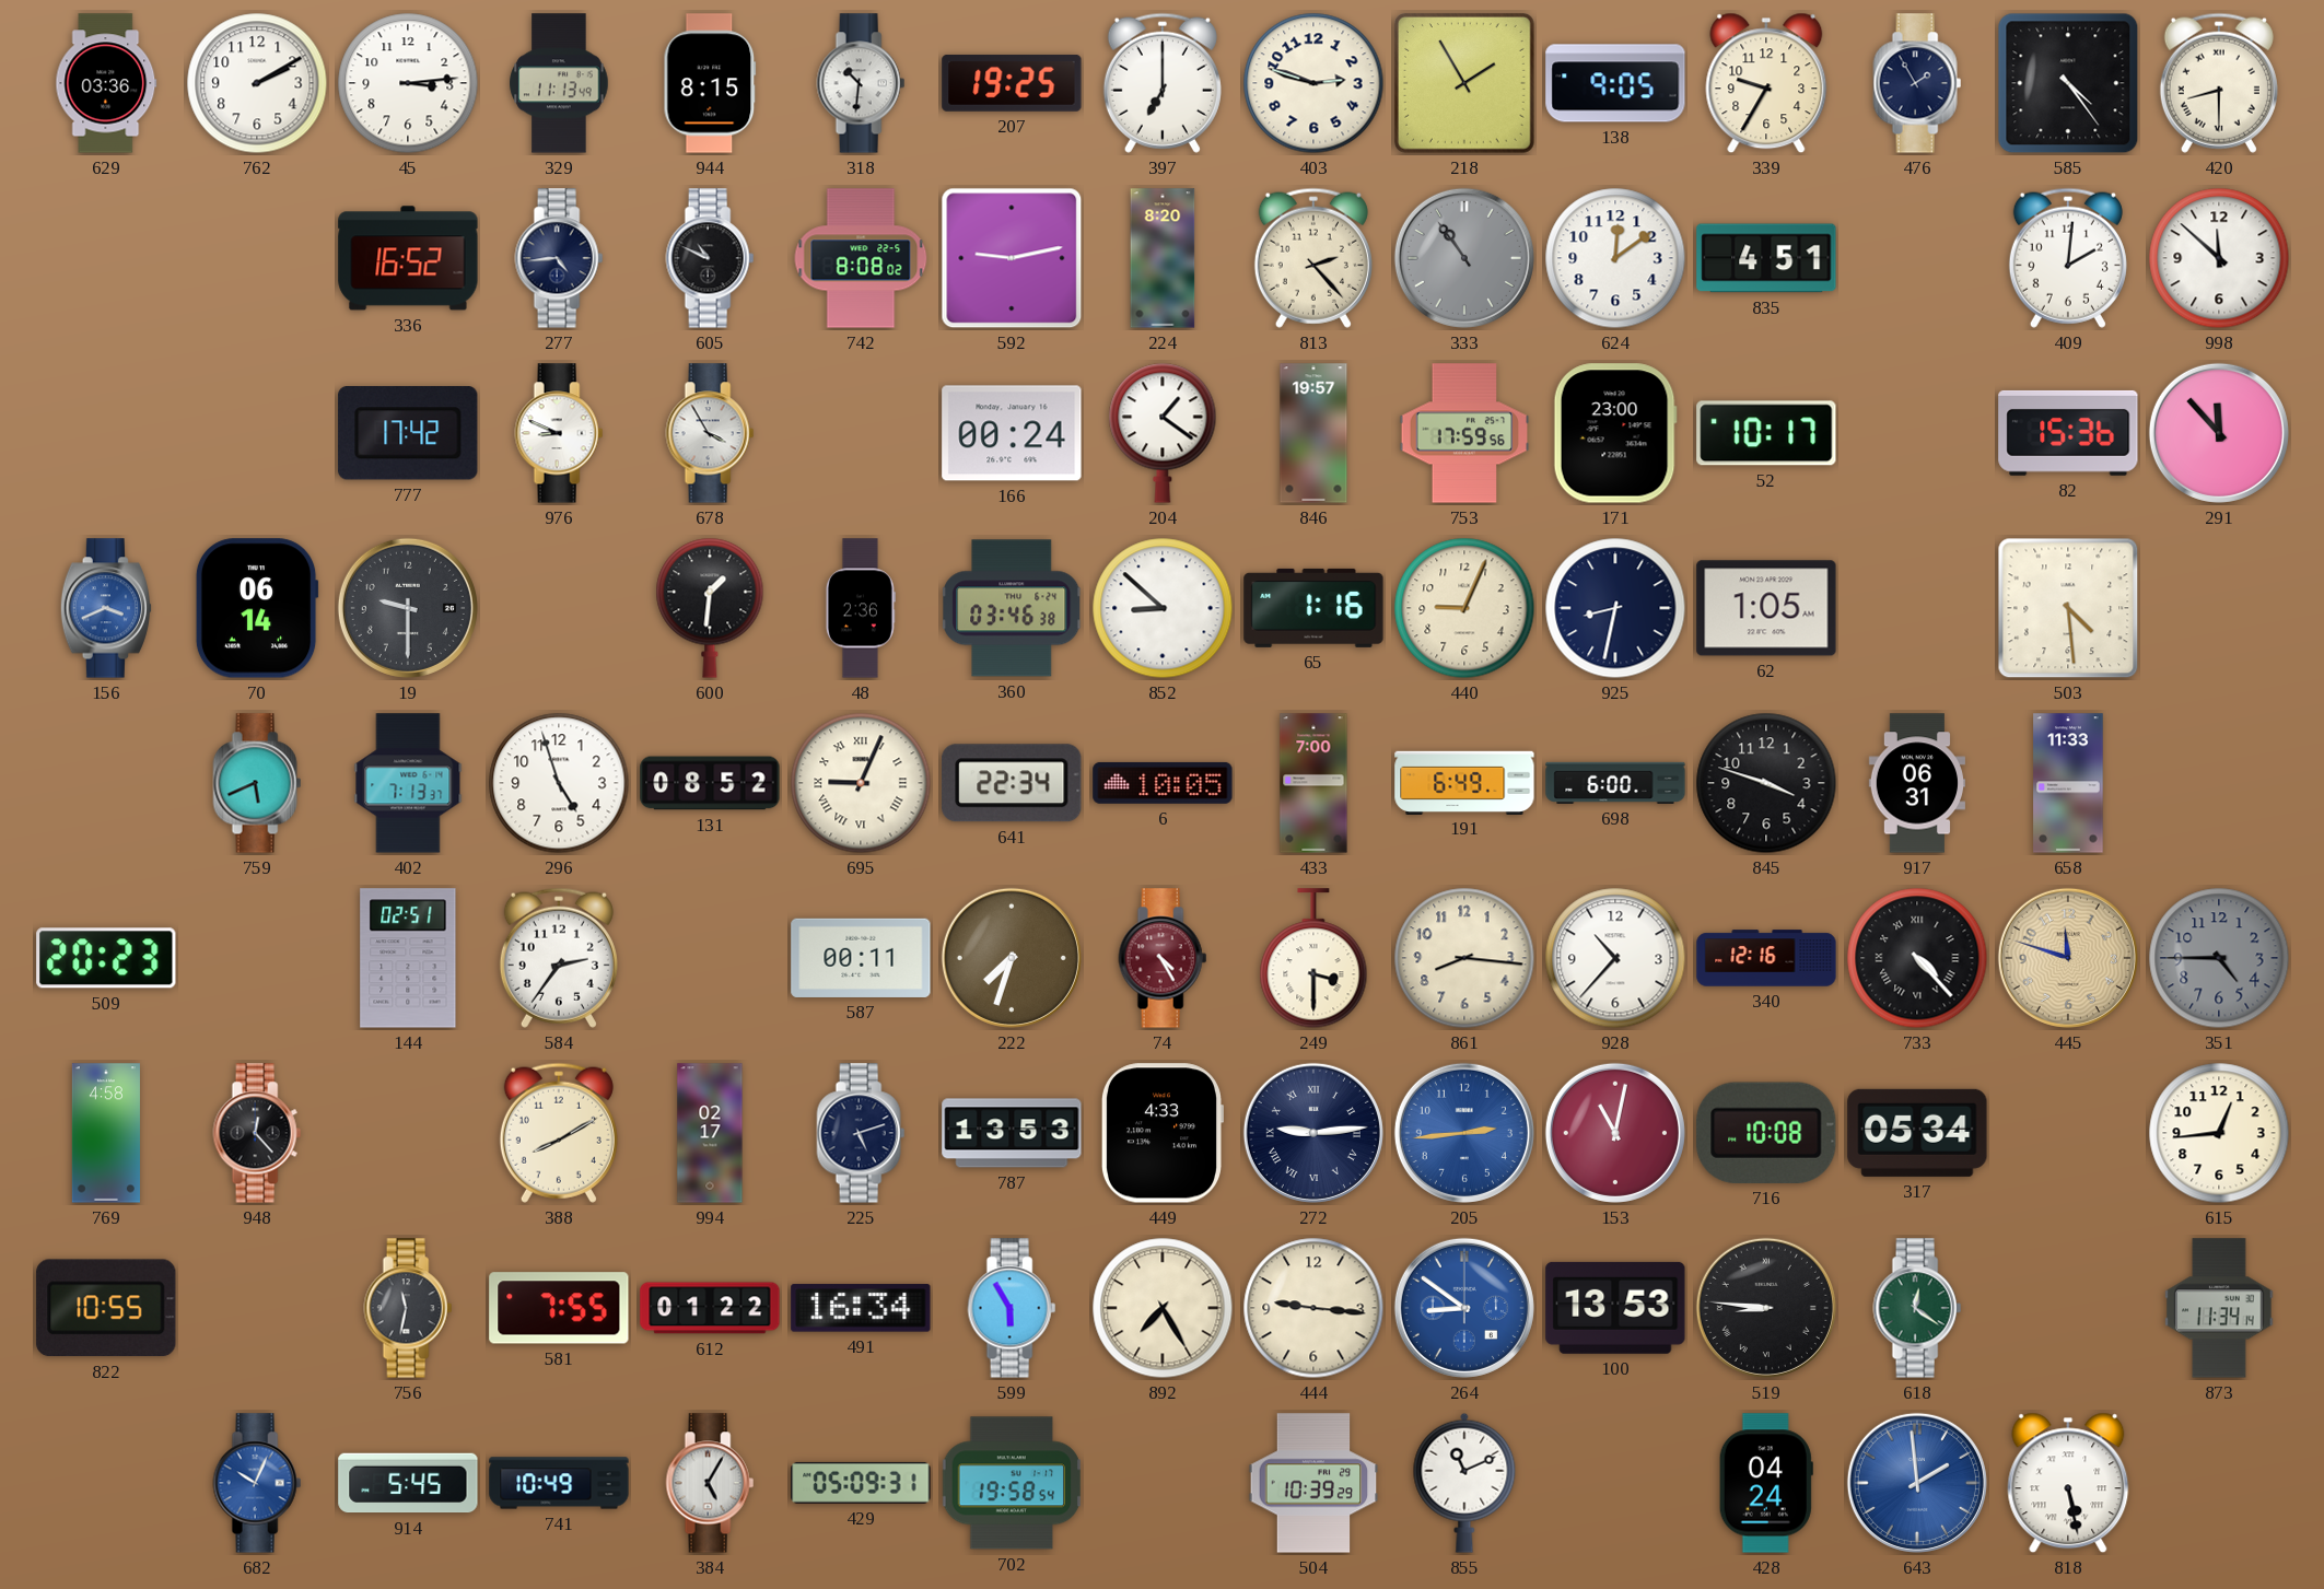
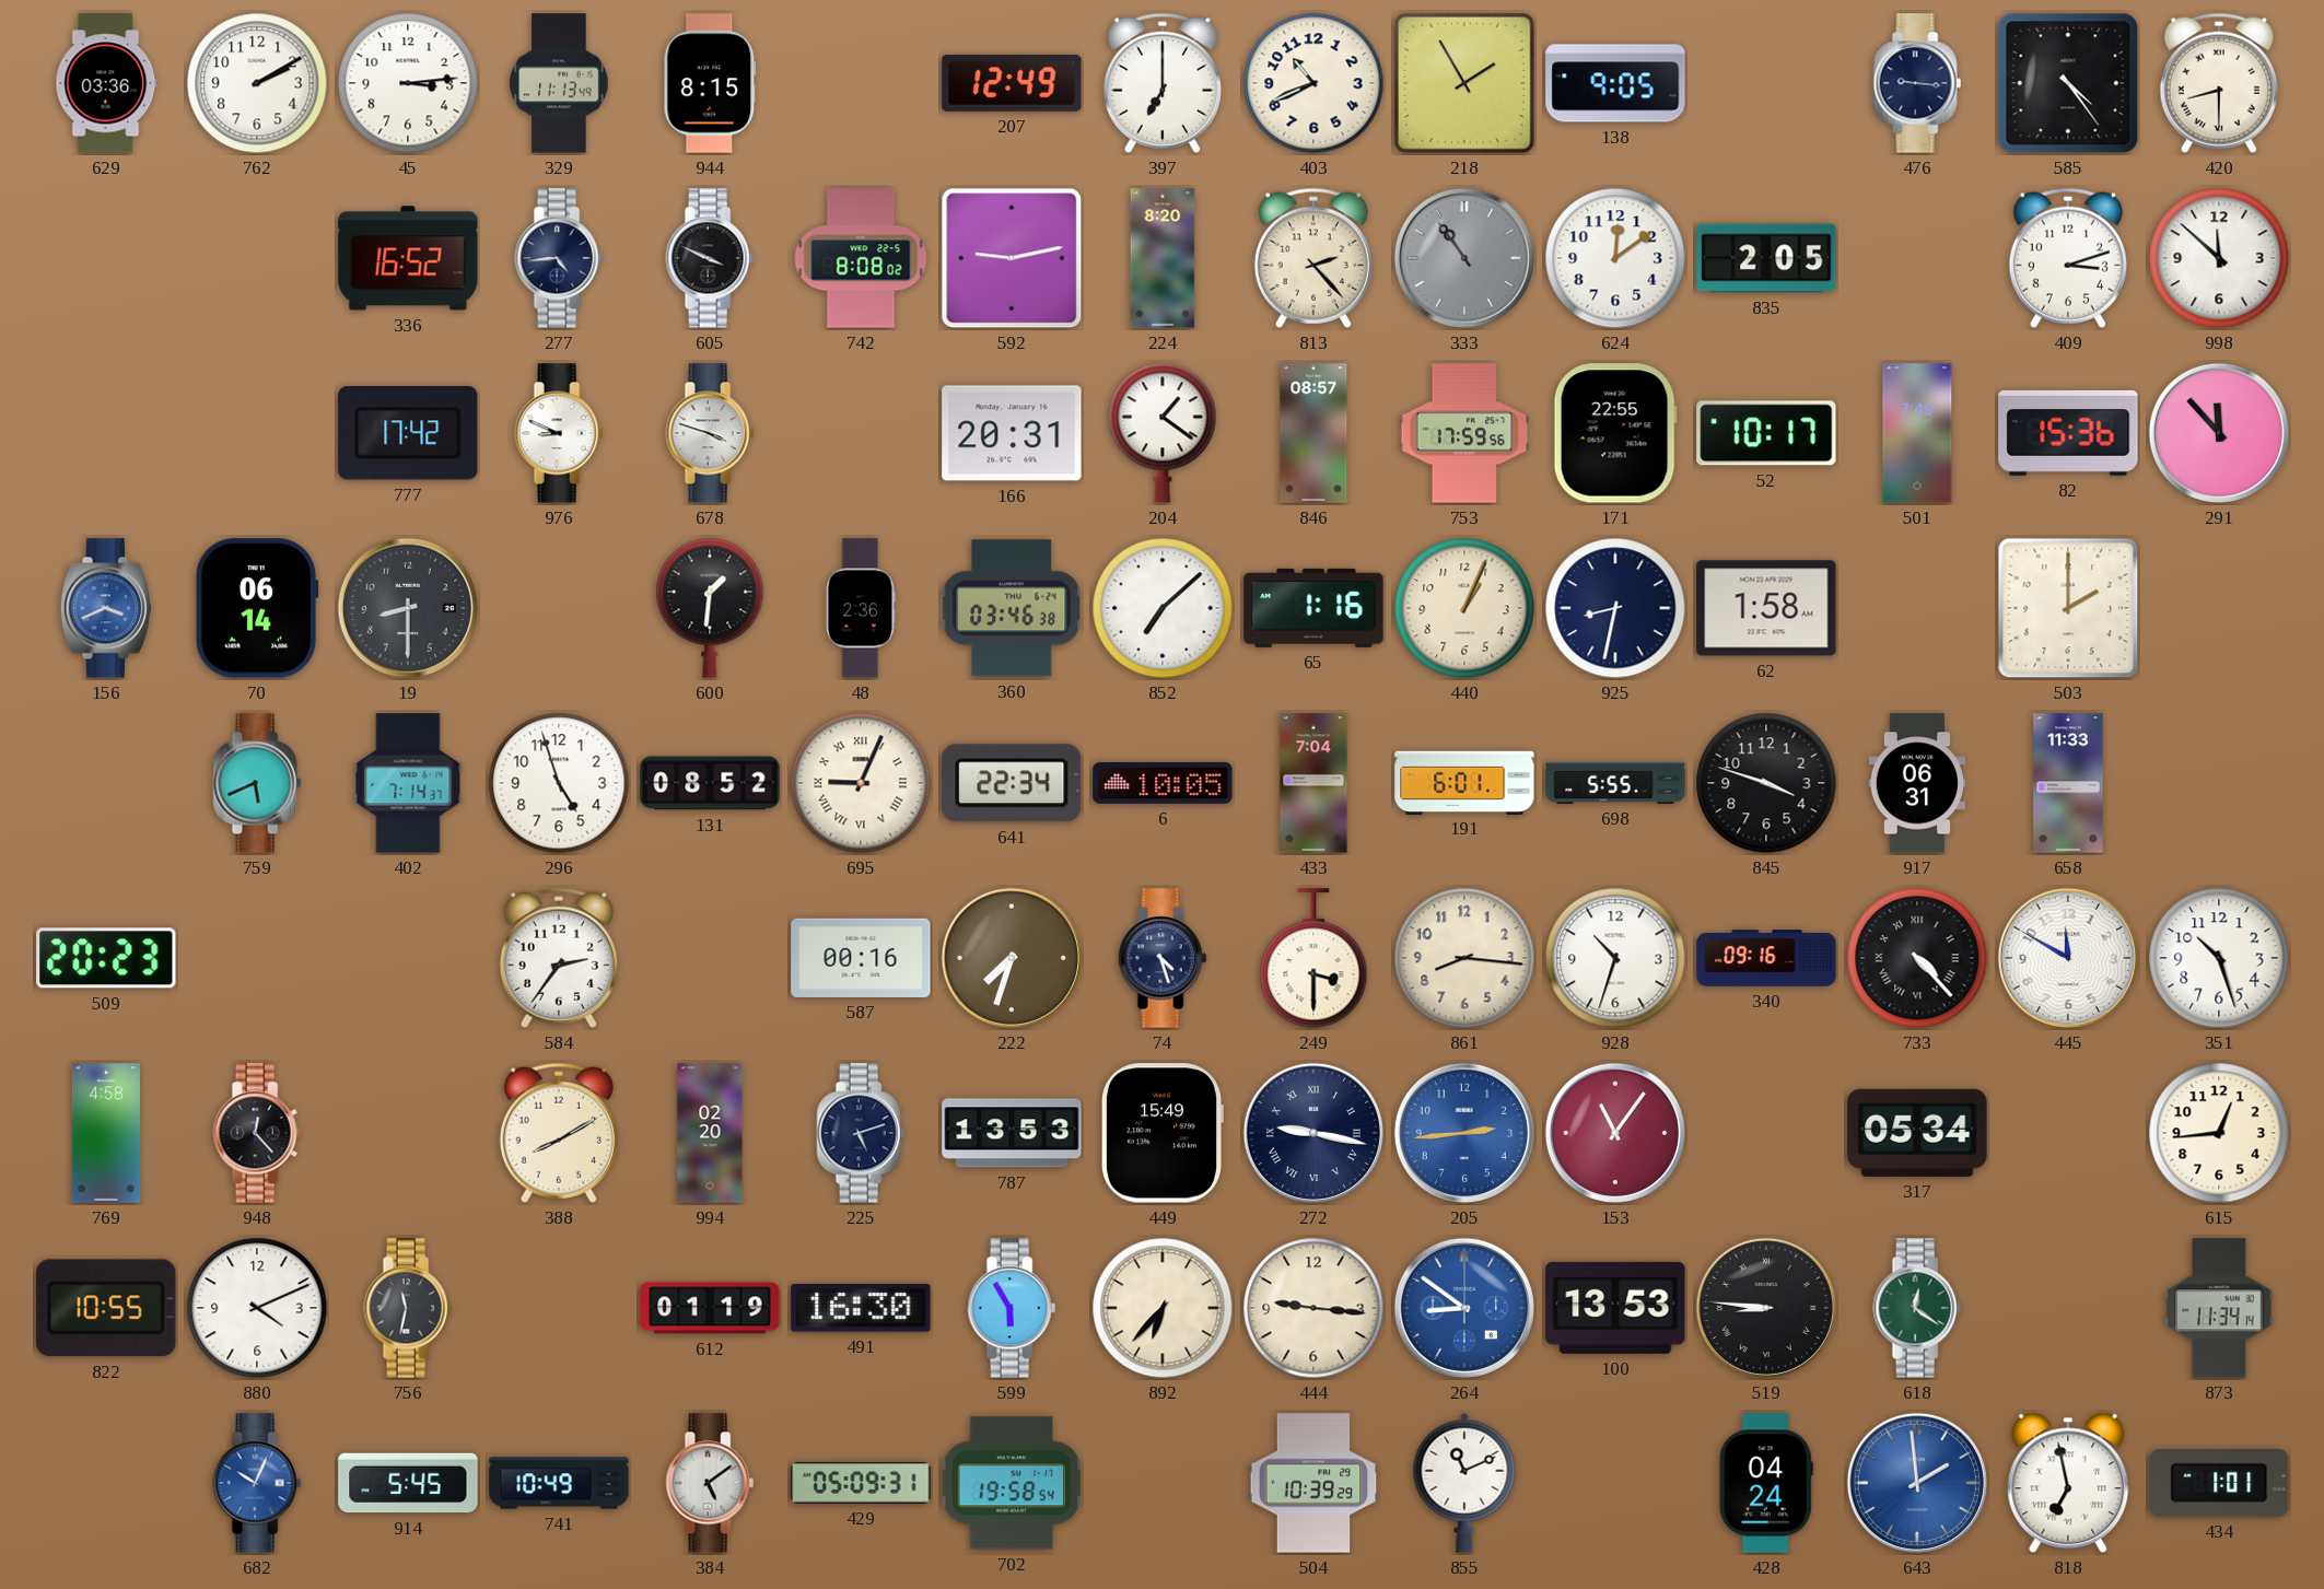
318: 10:31 -> none
207: 19:25 -> 12:49
403: 2:48 -> 10:41
339: 9:35 -> none
476: 1:55 -> 9:16
605: 10:49 -> 3:49
835: 4:51 -> 2:05
409: 2:01 -> 3:12
678: 3:55 -> 3:48
166: 00:24 -> 20:31
846: 19:57 -> 08:57
171: 23:00 -> 22:55
501: none -> 7:49
19: 9:30 -> 8:30
852: 8:52 -> 7:08
440: 9:04 -> 1:04
62: 1:05 -> 1:58
503: 4:29 -> 2:00
402: 7:13 -> 7:14
433: 7:00 -> 7:04
191: 6:49 -> 6:01
698: 6:00 -> 5:55
144: 02:51 -> none
587: 00:11 -> 00:16
74: 4:25 -> 4:27
74 dial: burgundy -> navy
928: 10:37 -> 10:33
340: 12:16 -> 09:16
445: 11:48 -> 11:50
445 dial: champagne -> white
351: 4:45 -> 10:27
351 dial: grey -> white
994: 02:17 -> 02:20
449: 4:33 -> 15:49
272: 9:14 -> 9:17
153: 11:02 -> 11:06
716: 10:08 -> none
880: none -> 4:11
581: 7:55 -> none
612: 01:22 -> 01:19
491: 16:34 -> 16:30
892: 7:25 -> 6:37
384: 5:05 -> 5:09
818: 5:28 -> 6:58
434: none -> 1:01
